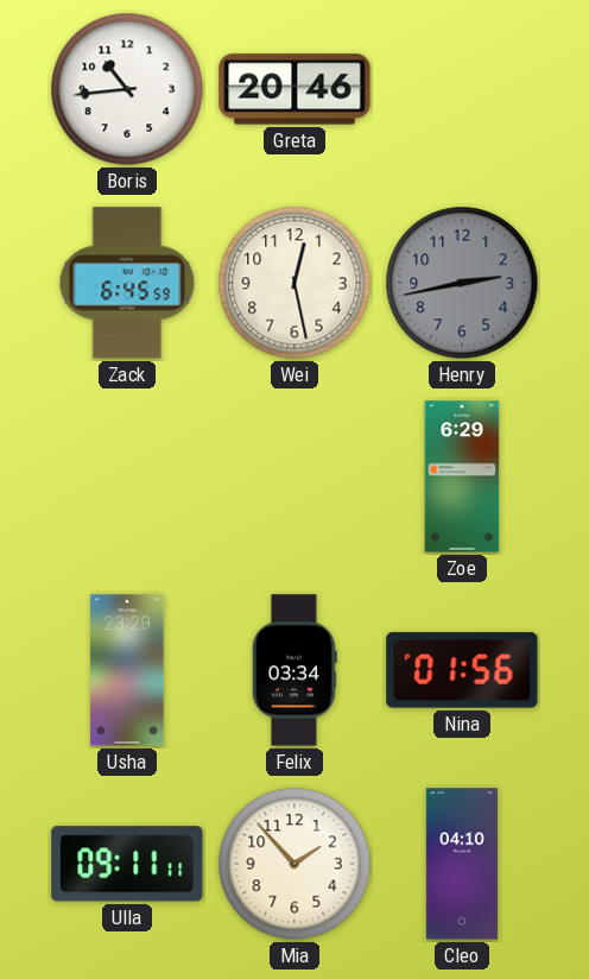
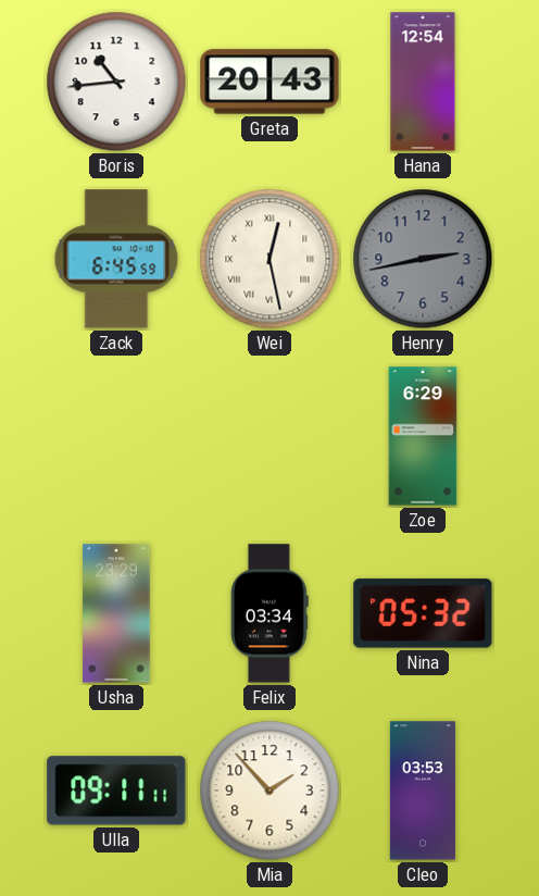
Greta: 20:46 -> 20:43
Hana: none -> 12:54
Wei numerals: Arabic -> Roman
Nina: 01:56 -> 05:32
Cleo: 04:10 -> 03:53
